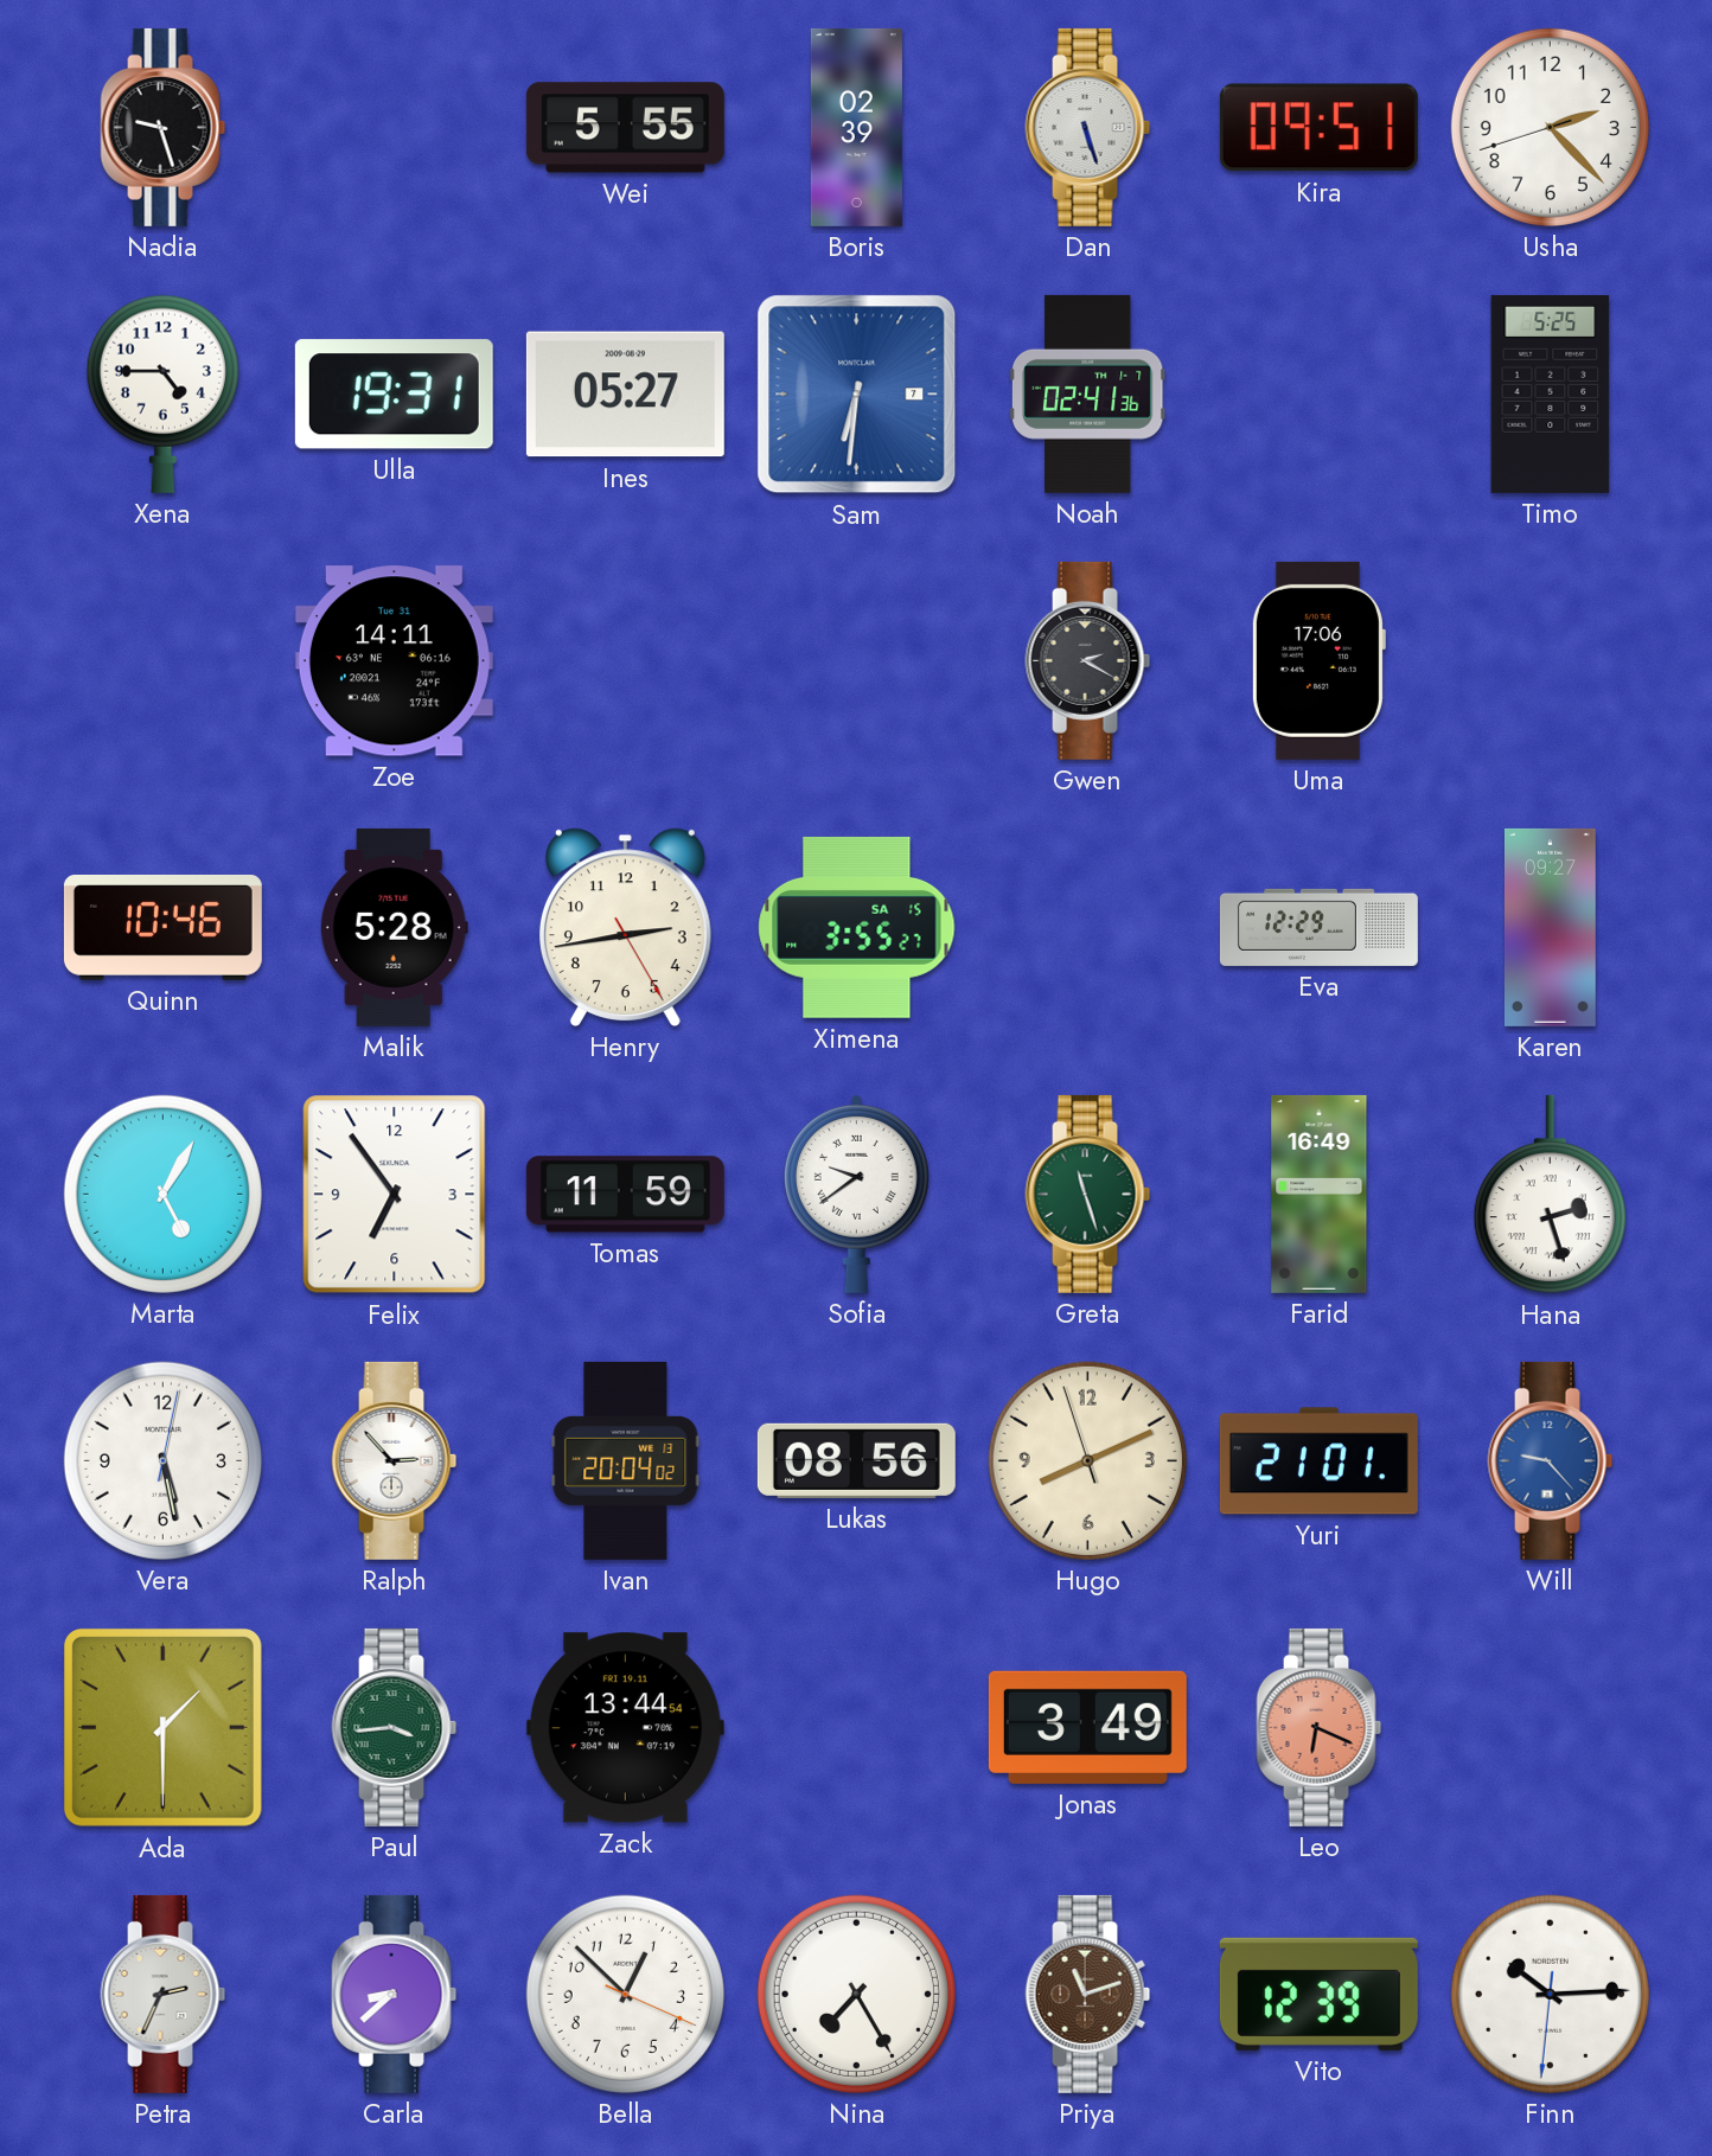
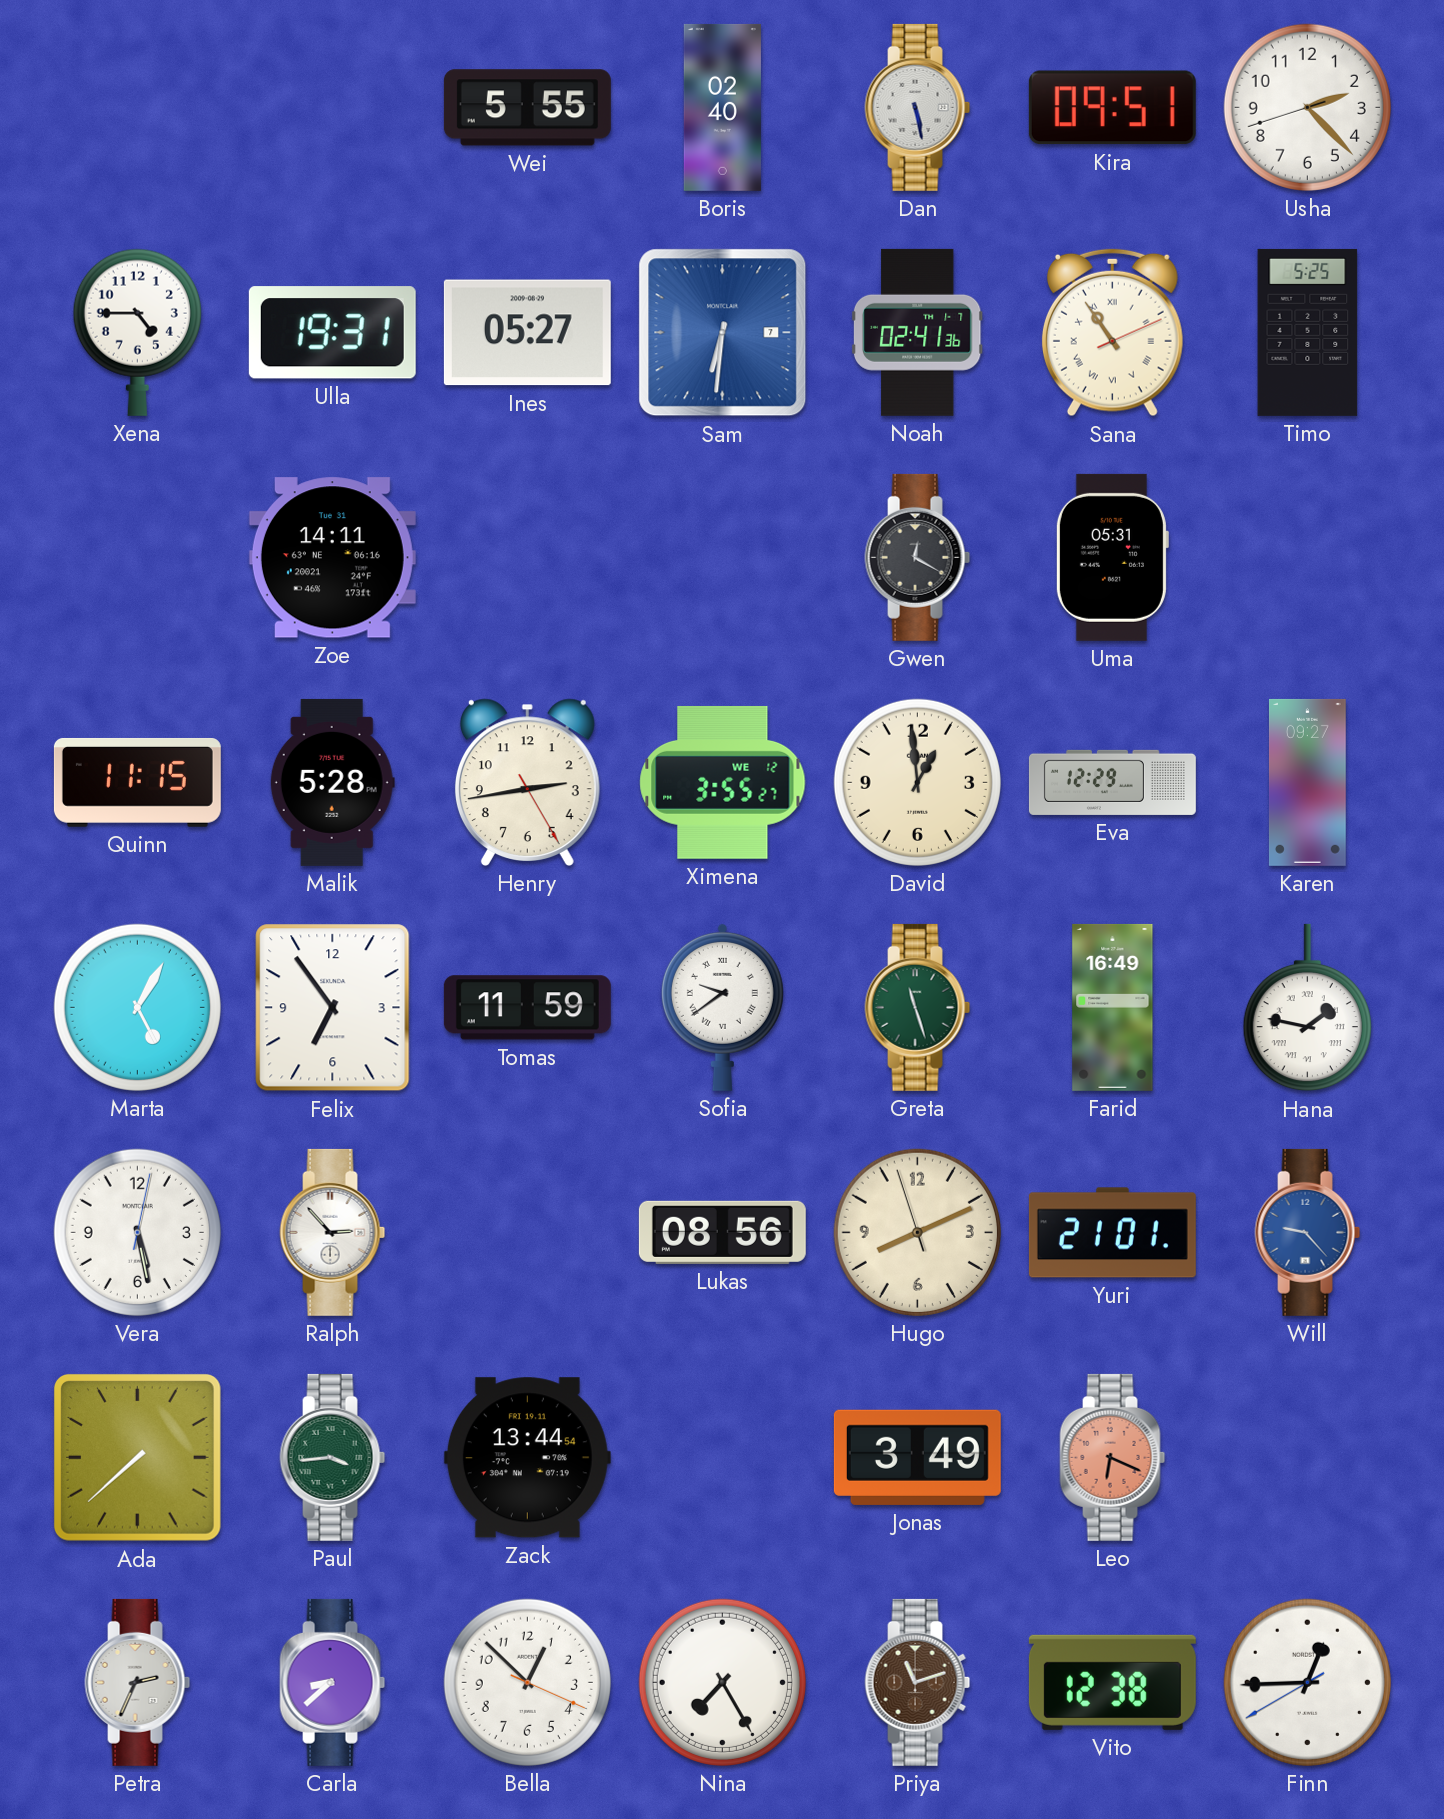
Nadia: 9:27 -> none
Boris: 02:39 -> 02:40
Dan: 5:27 -> 5:28
Sana: none -> 10:54
Gwen: 2:20 -> 12:20
Uma: 17:06 -> 05:31
Quinn: 10:46 -> 11:15
Ximena date: SA 15 -> WE 12
David: none -> 12:59
Hana: 2:27 -> 1:47
Ivan: 20:04 -> none
Ada: 1:30 -> 7:38
Vito: 12:39 -> 12:38
Finn: 10:14 -> 12:44
